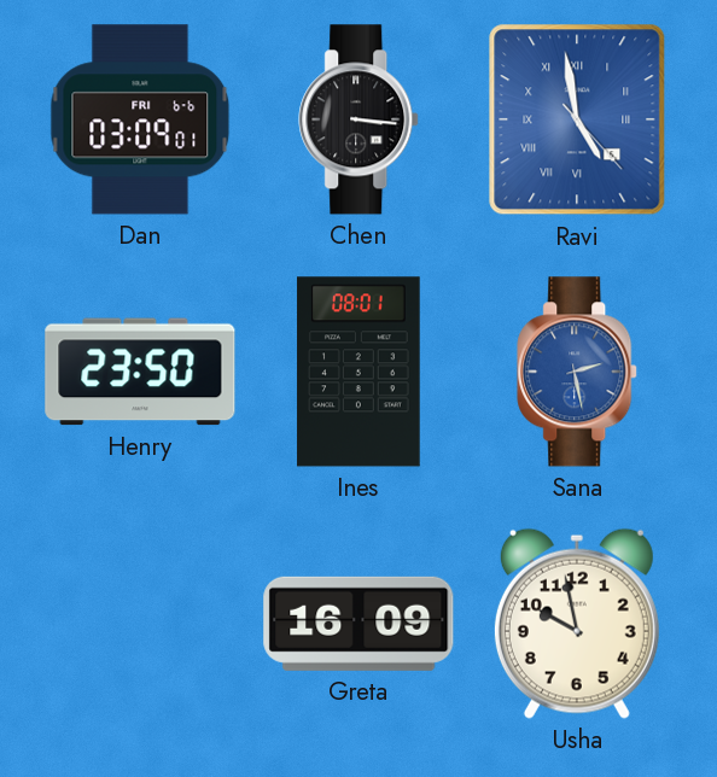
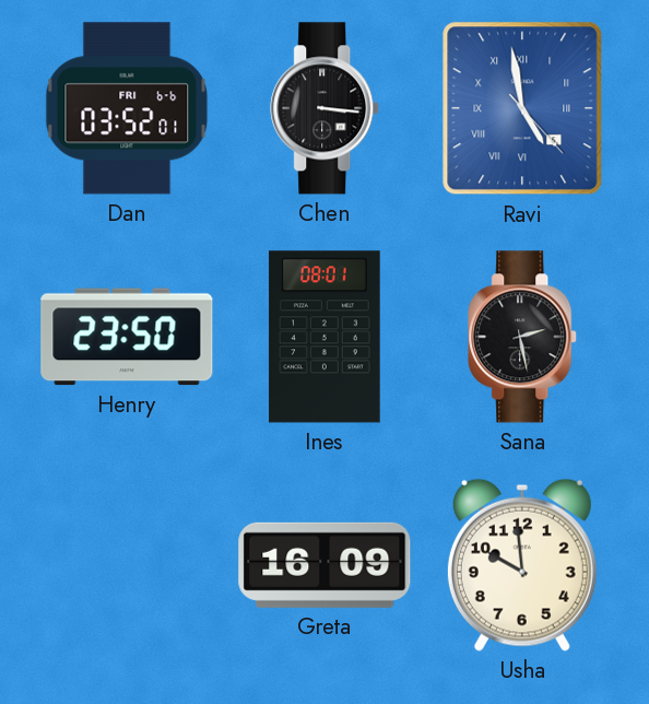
Dan: 03:09 -> 03:52
Sana dial: blue -> black
Usha: 9:58 -> 9:59
